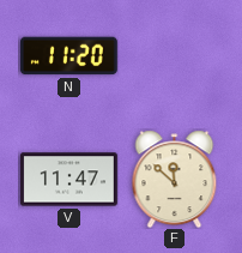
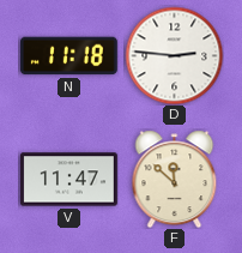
N: 11:20 -> 11:18
D: none -> 2:46
